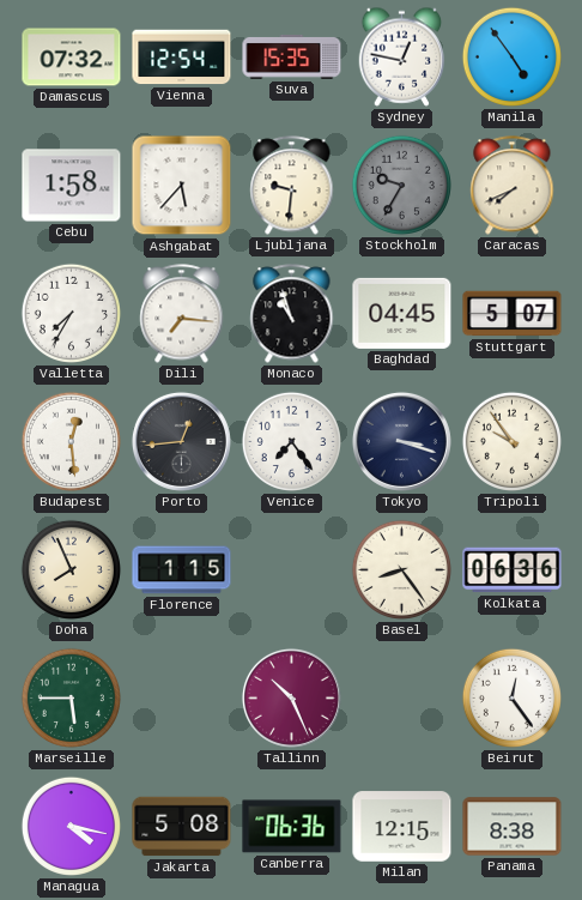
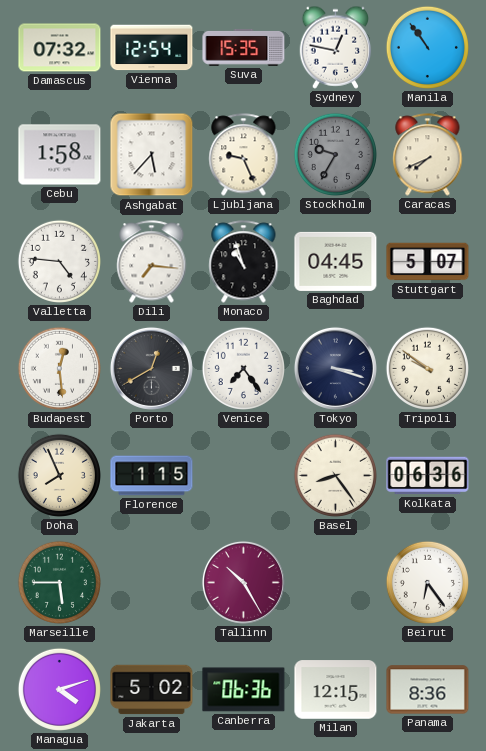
Manila: 4:54 -> 10:54
Ljubljana: 9:31 -> 9:26
Valletta: 7:35 -> 4:46
Porto: 12:44 -> 12:40
Tripoli: 9:54 -> 9:51
Tallinn: 10:26 -> 10:25
Beirut: 12:24 -> 6:24
Managua: 4:17 -> 4:12
Jakarta: 5:08 -> 5:02
Panama: 8:38 -> 8:36
